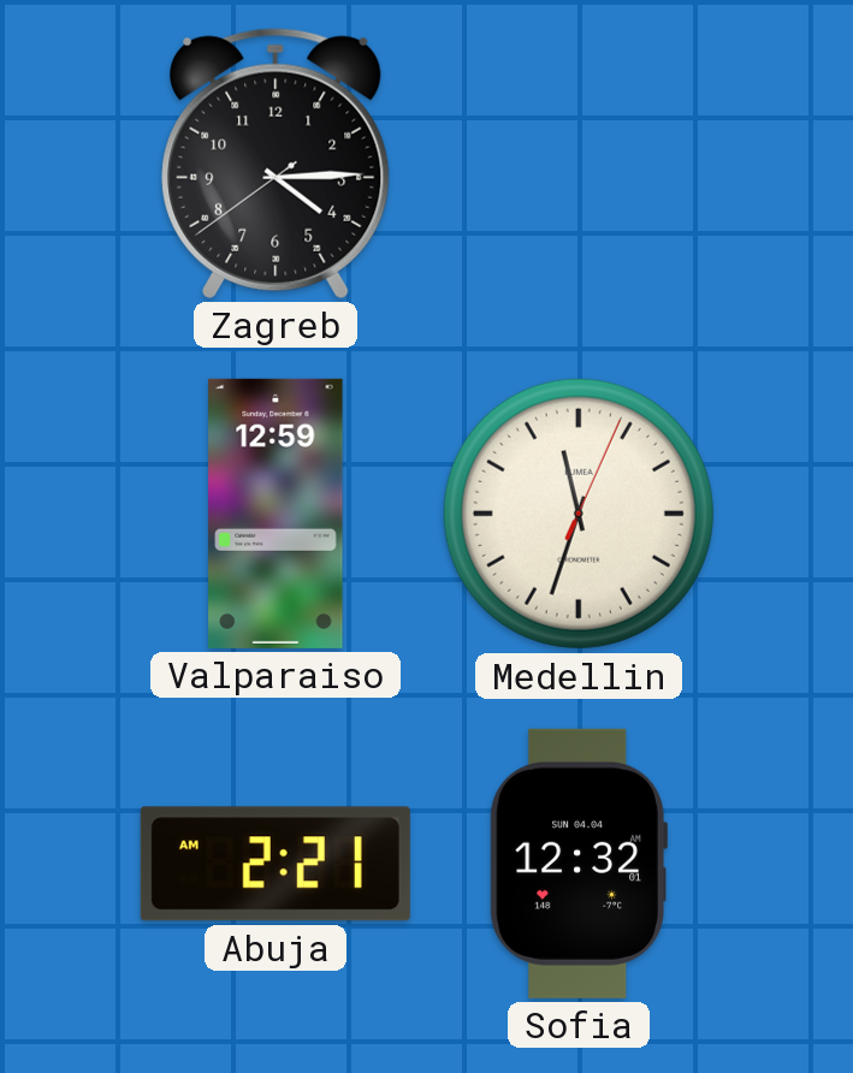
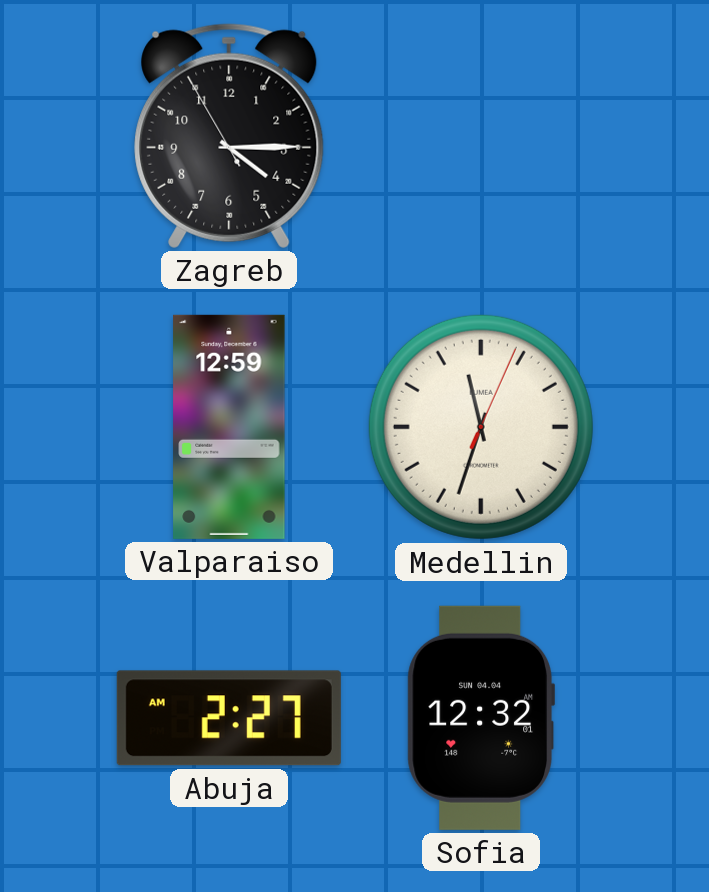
Zagreb: 4:14:39 -> 4:14:55
Abuja: 2:21 -> 2:27
